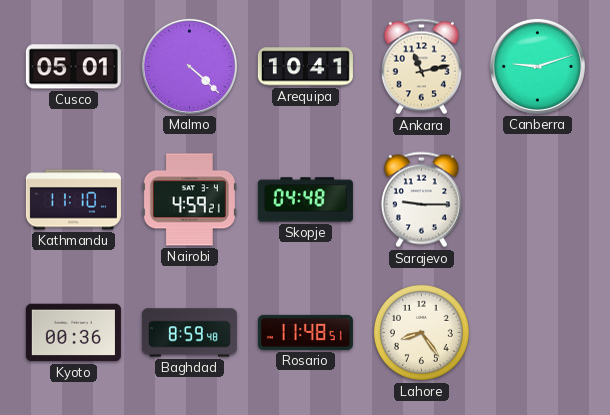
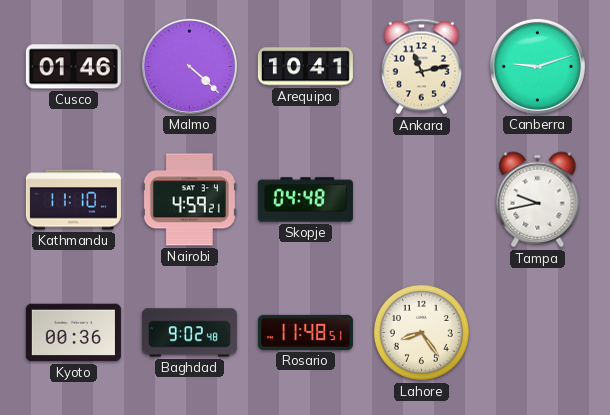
Cusco: 05:01 -> 01:46
Sarajevo: 9:15 -> none
Tampa: none -> 9:43
Baghdad: 8:59 -> 9:02
